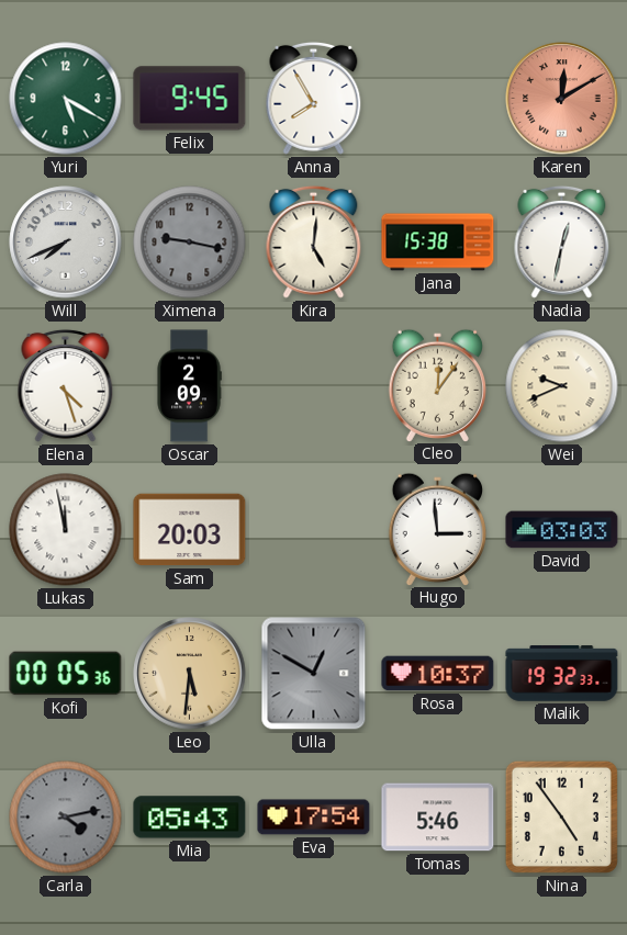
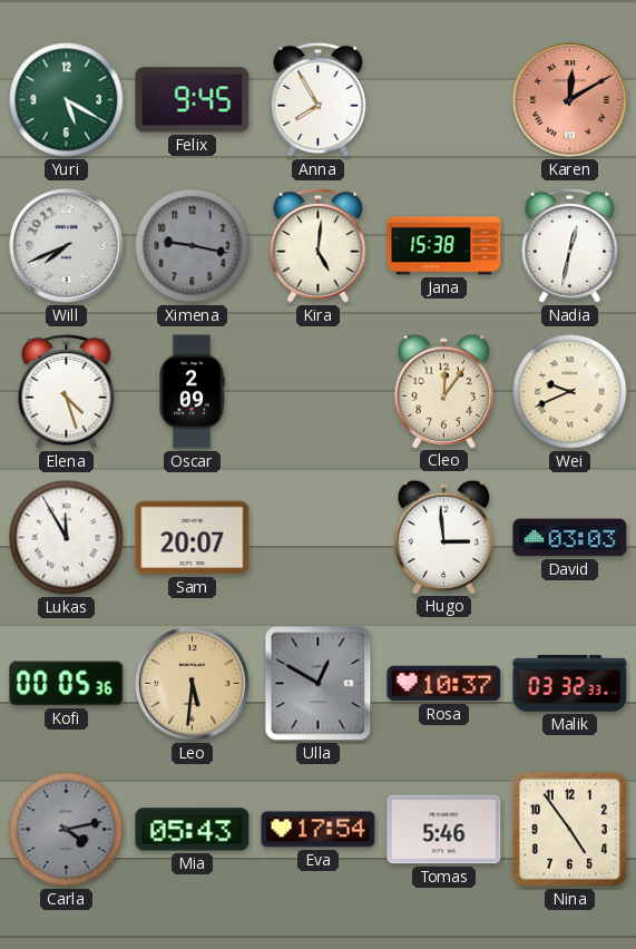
Lukas: 11:58 -> 11:55
Sam: 20:03 -> 20:07
Malik: 19:32 -> 03:32
